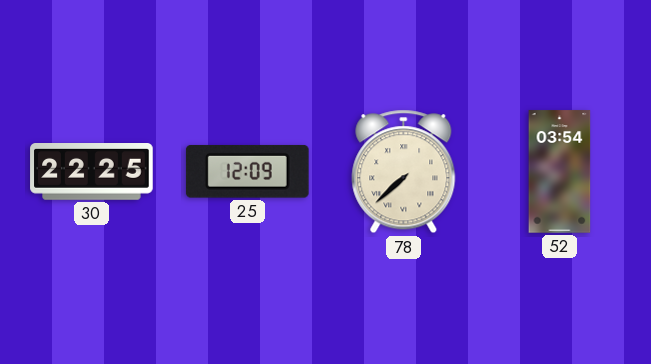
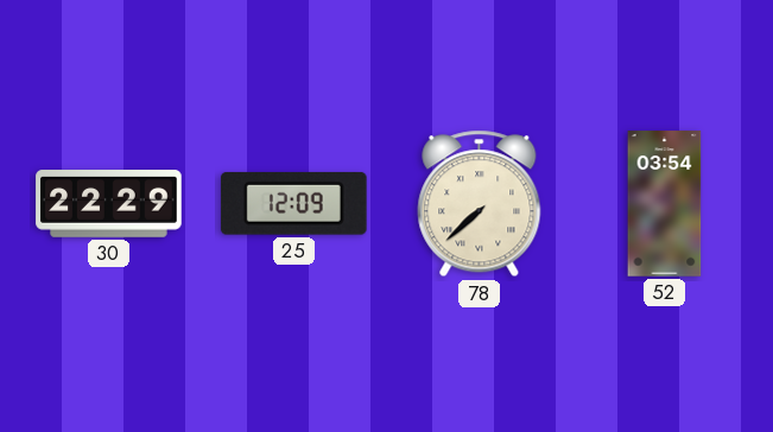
30: 22:25 -> 22:29
